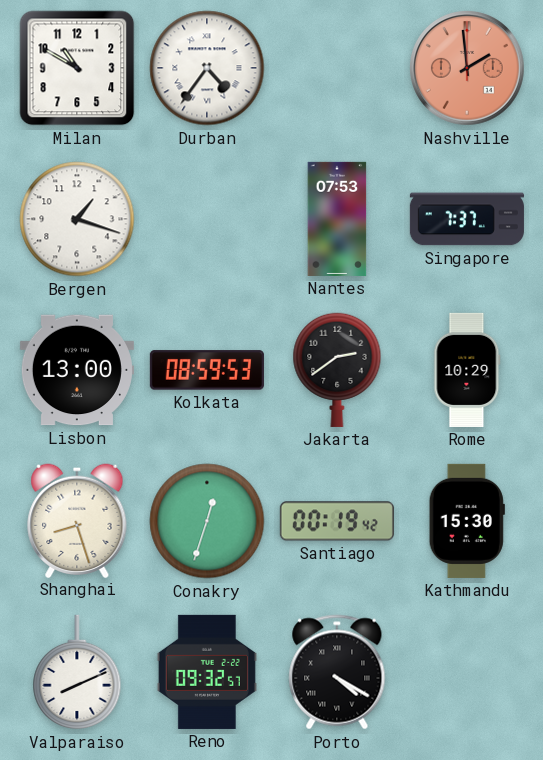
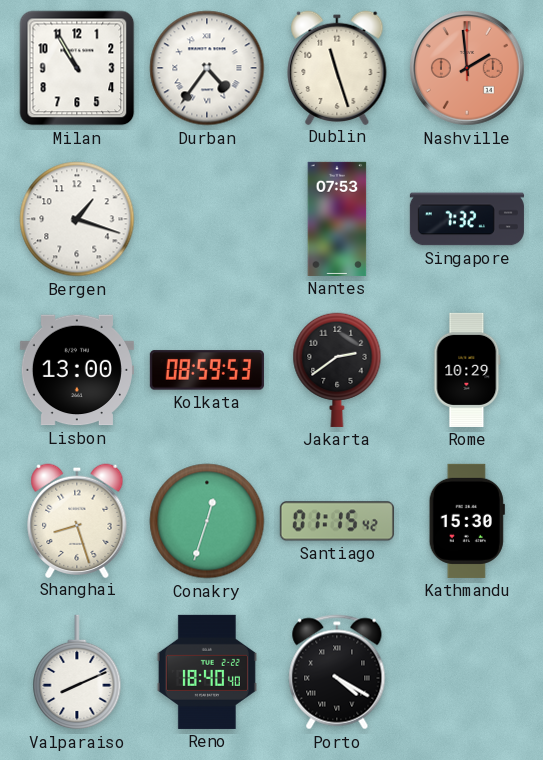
Milan: 10:50 -> 10:55
Dublin: none -> 11:27
Singapore: 7:37 -> 7:32
Santiago: 00:19 -> 01:15
Reno: 09:32 -> 18:40
